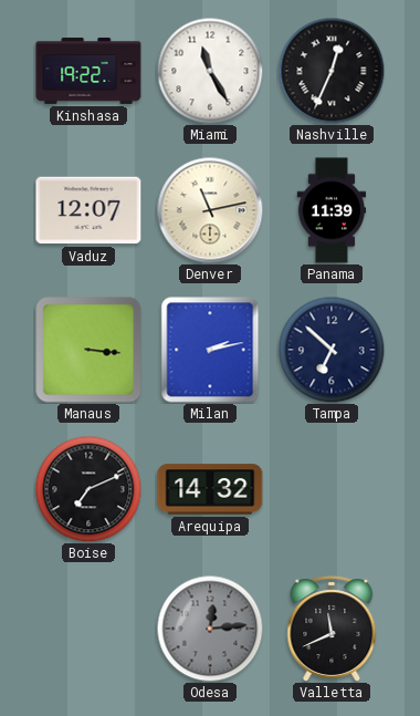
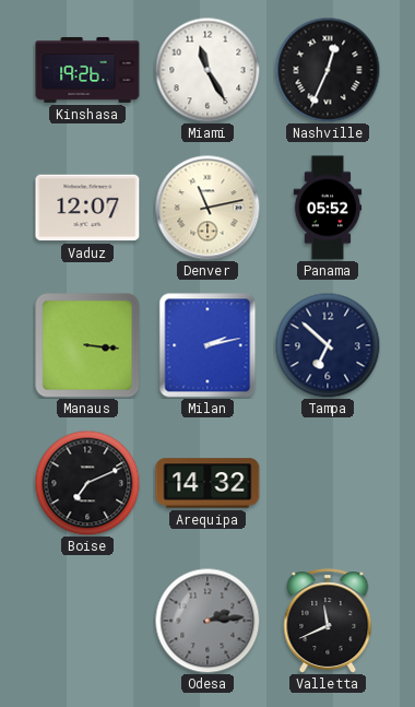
Kinshasa: 19:22 -> 19:26
Panama: 11:39 -> 05:52
Odesa: 12:14 -> 2:14
